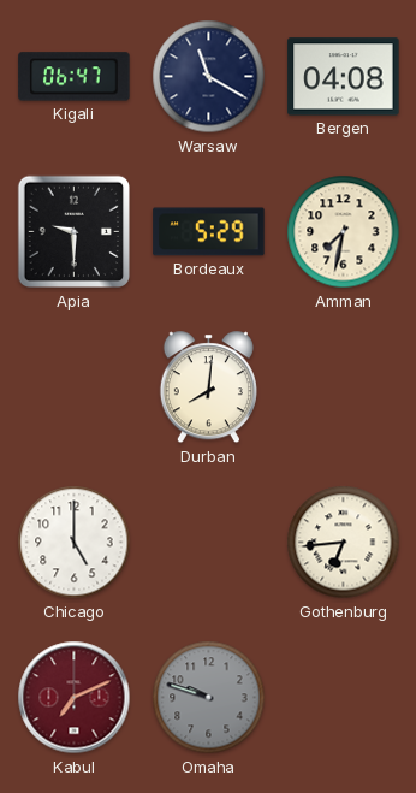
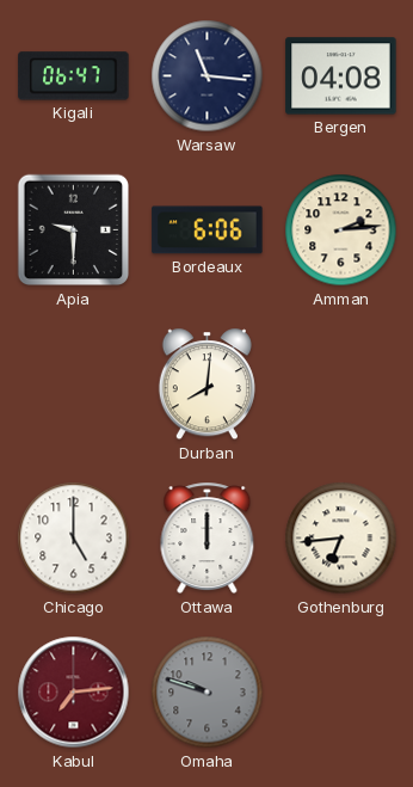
Warsaw: 11:20 -> 11:16
Bordeaux: 5:29 -> 6:06
Amman: 7:32 -> 2:14
Ottawa: none -> 12:00
Kabul: 7:11 -> 7:14
